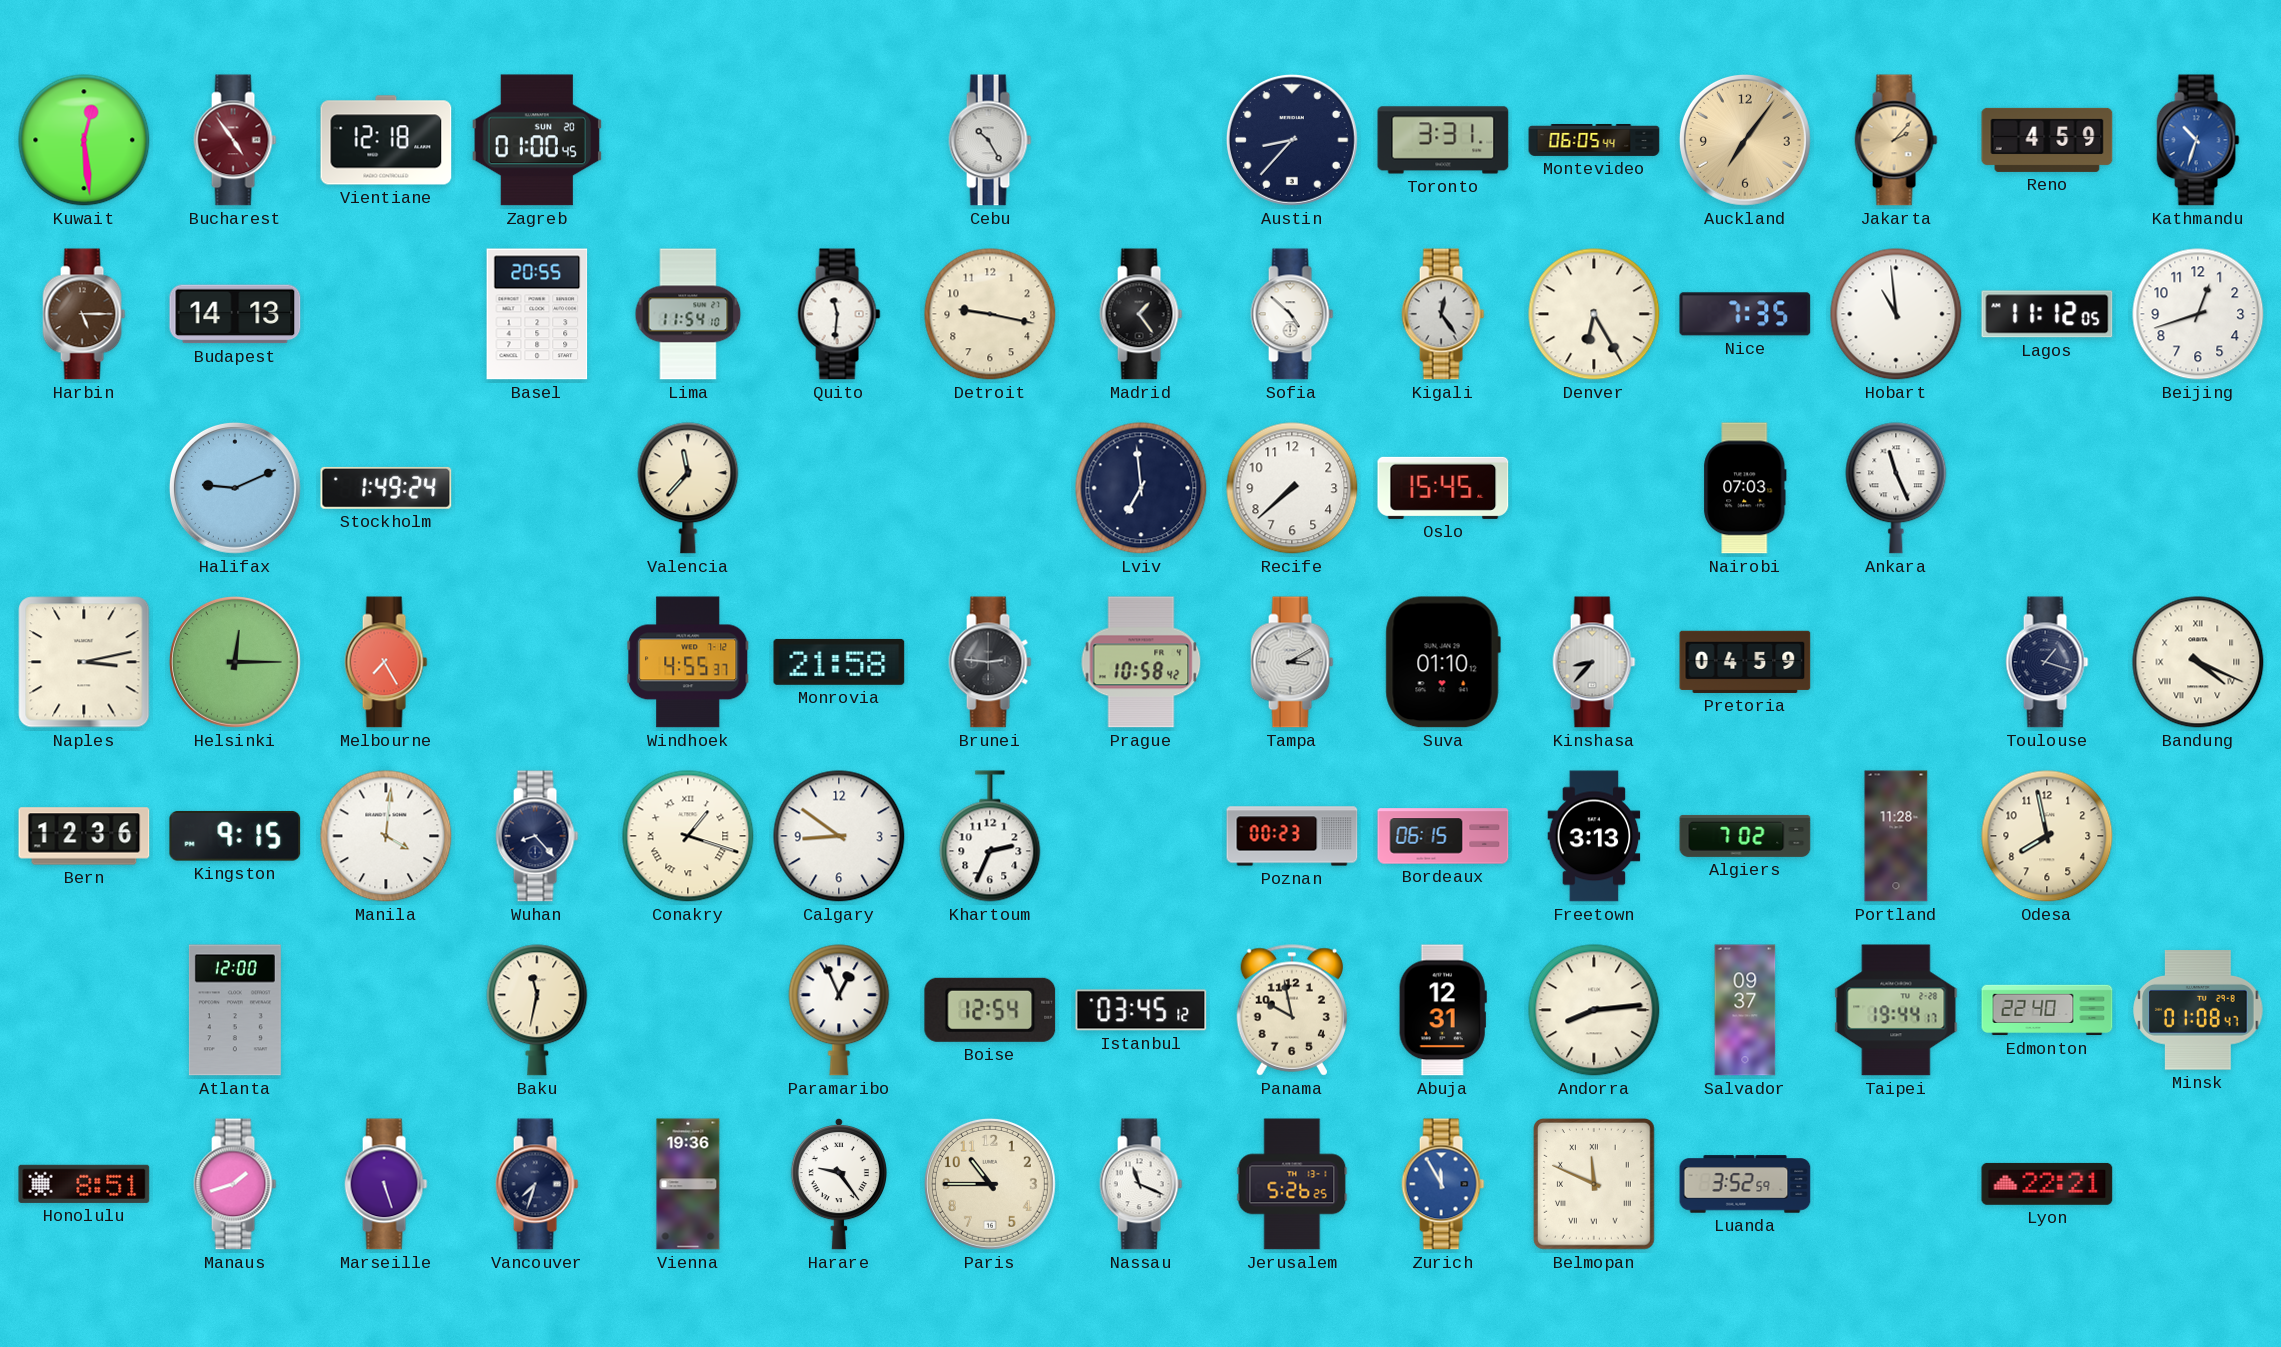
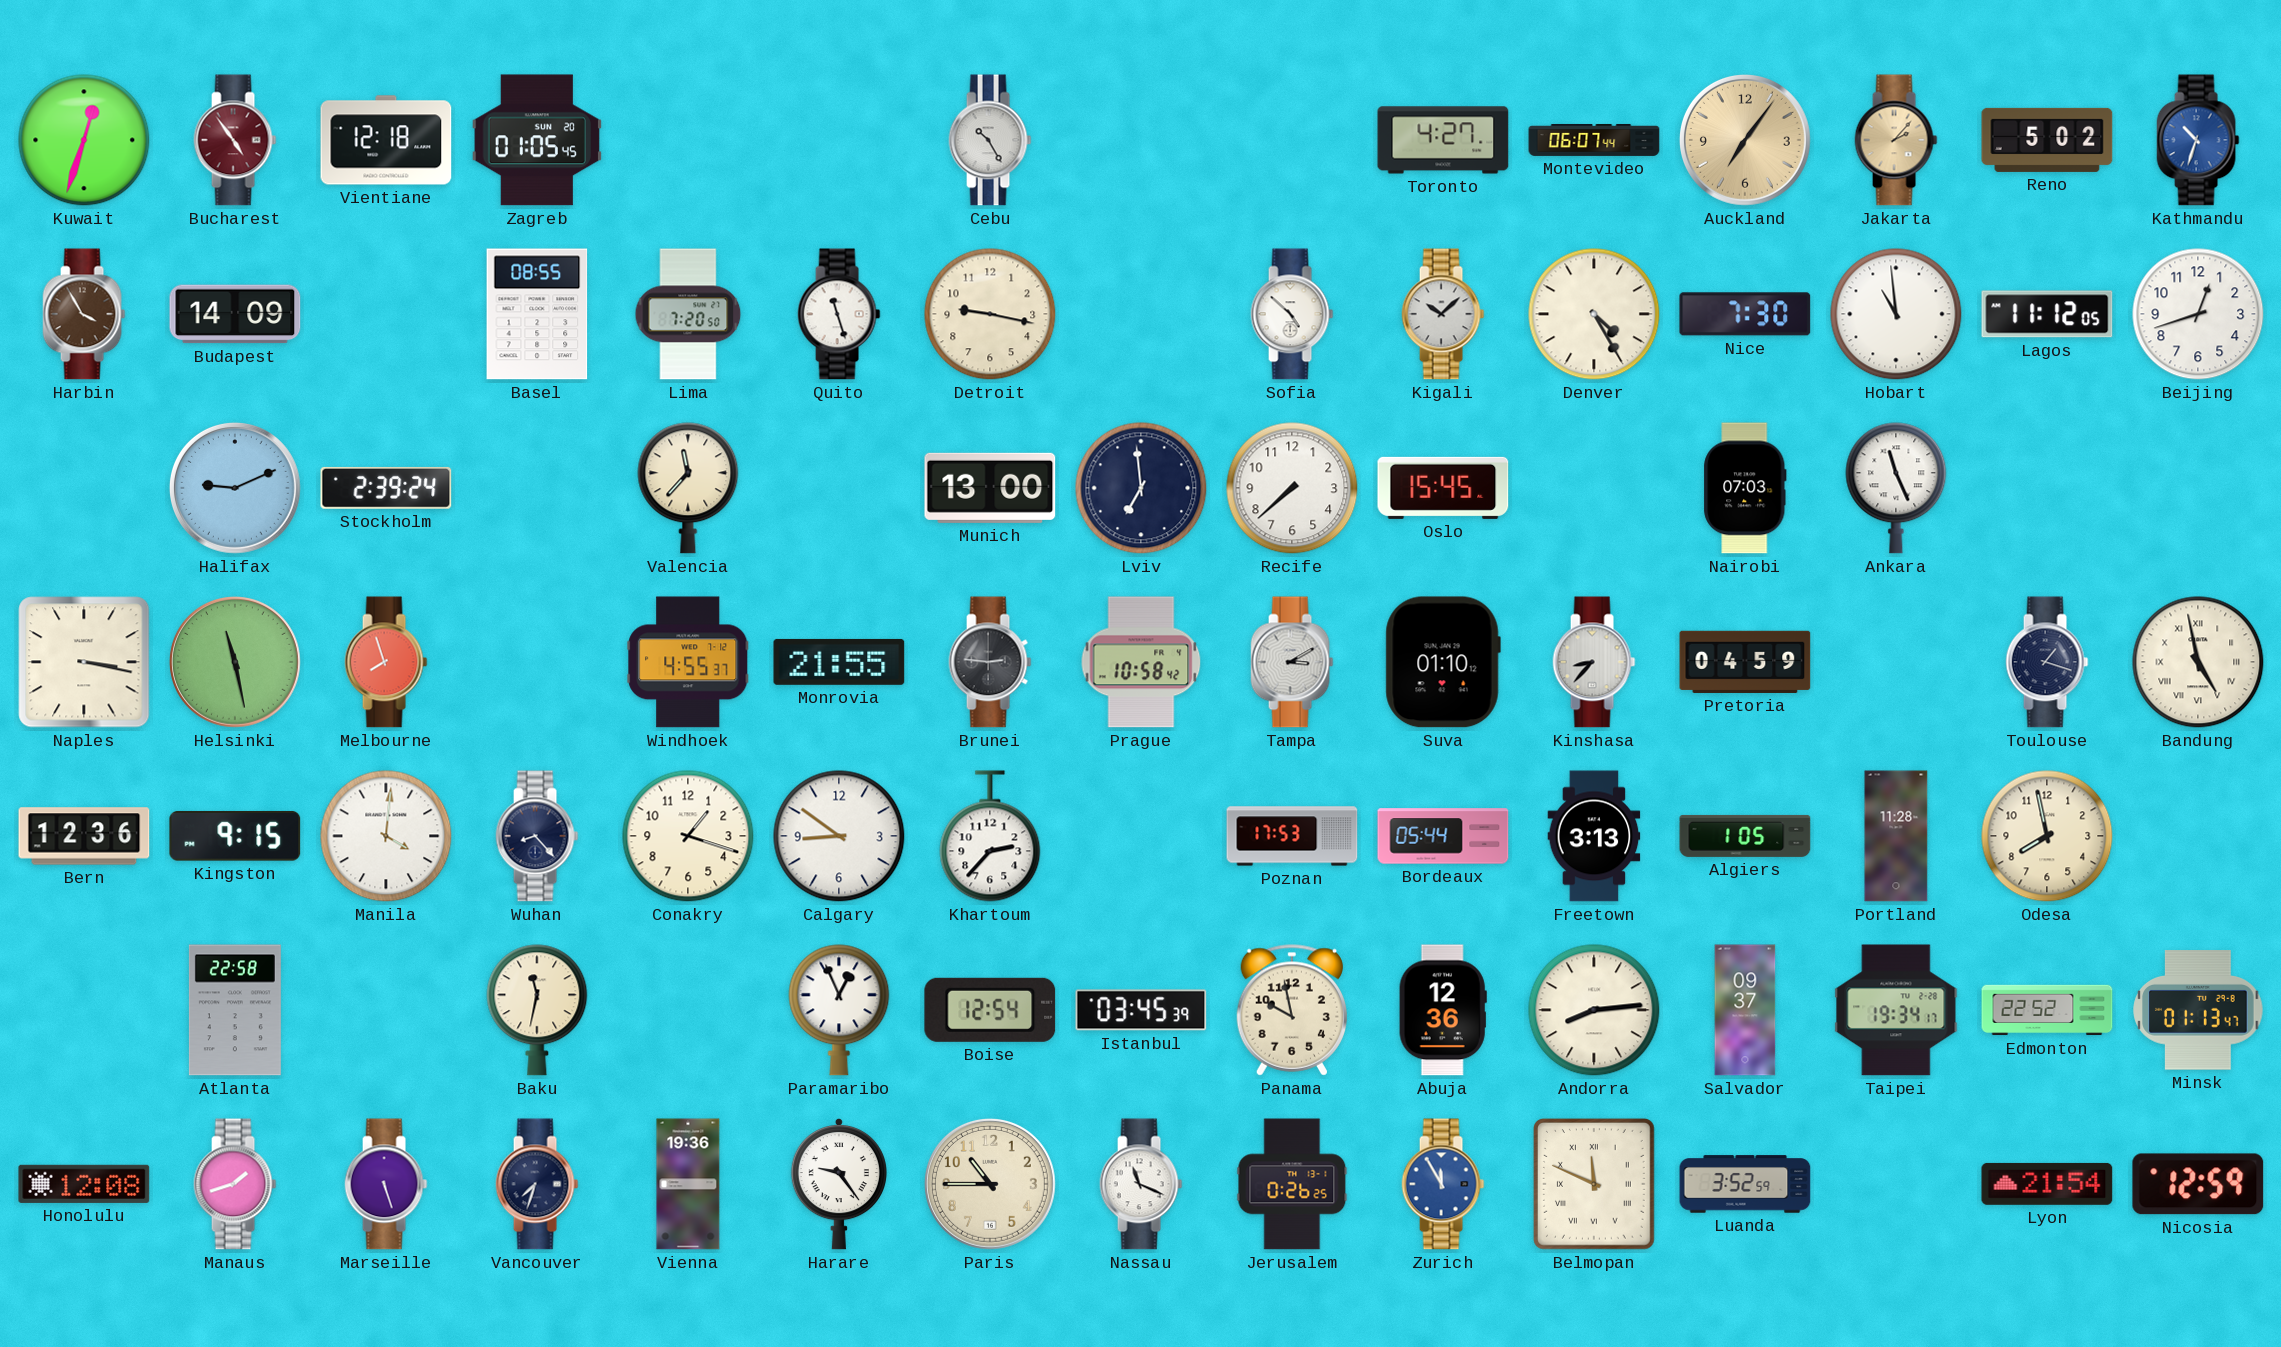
Kuwait: 12:29 -> 12:33
Zagreb: 01:00 -> 01:05
Austin: 8:37 -> none
Toronto: 3:31 -> 4:27
Montevideo: 06:05 -> 06:07
Reno: 4:59 -> 5:02
Harbin: 5:15 -> 3:55
Budapest: 14:13 -> 14:09
Basel: 20:55 -> 08:55
Lima: 11:54 -> 7:20
Quito: 11:31 -> 11:27
Madrid: 1:24 -> none
Kigali: 12:24 -> 10:08
Denver: 6:25 -> 4:25
Nice: 7:35 -> 7:30
Stockholm: 1:49 -> 2:39
Munich: none -> 13:00
Naples: 3:13 -> 3:17
Helsinki: 12:15 -> 11:28
Melbourne: 7:25 -> 7:57
Monrovia: 21:58 -> 21:55
Bandung: 4:19 -> 4:58
Conakry numerals: Roman -> Arabic
Khartoum: 2:34 -> 2:37
Poznan: 00:23 -> 17:53
Bordeaux: 06:15 -> 05:44
Algiers: 7:02 -> 1:05
Atlanta: 12:00 -> 22:58
Istanbul: 03:45:12 -> 03:45:39
Abuja: 12:31 -> 12:36
Taipei: 19:44 -> 19:34
Edmonton: 22:40 -> 22:52
Minsk: 01:08 -> 01:13
Honolulu: 8:51 -> 12:08
Jerusalem: 5:26 -> 0:26
Lyon: 22:21 -> 21:54
Nicosia: none -> 12:59
